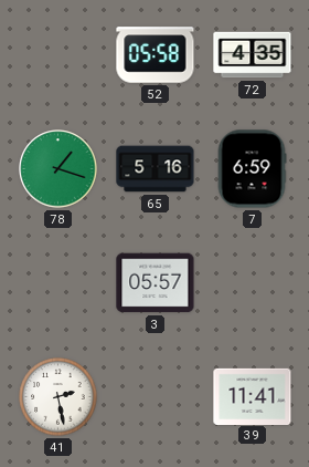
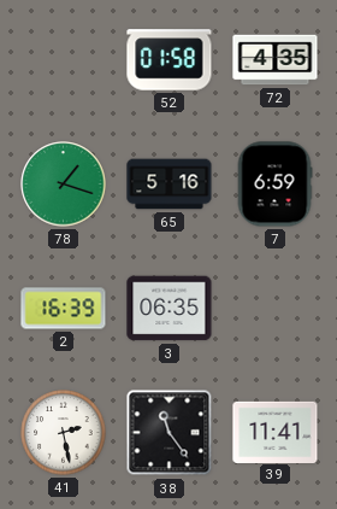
52: 05:58 -> 01:58
2: none -> 16:39
3: 05:57 -> 06:35
38: none -> 11:24
